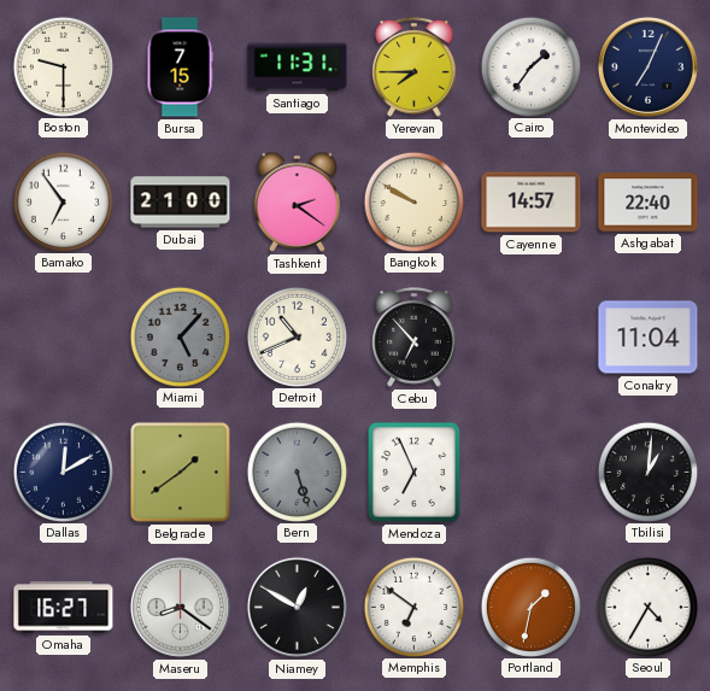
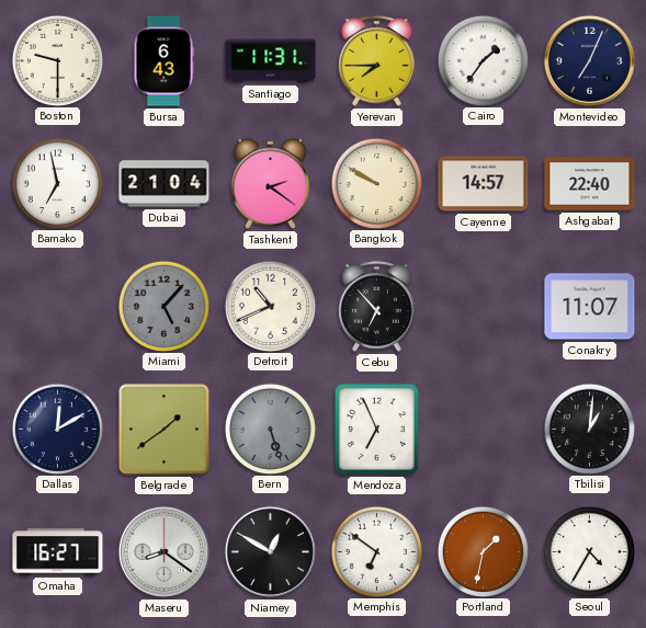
Bursa: 7:15 -> 6:43
Bamako: 6:54 -> 6:58
Dubai: 21:00 -> 21:04
Conakry: 11:04 -> 11:07
